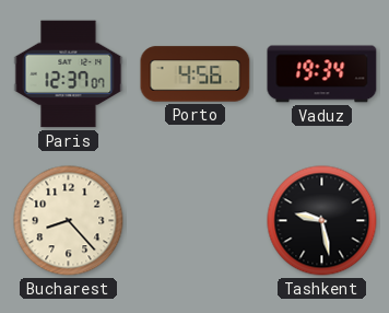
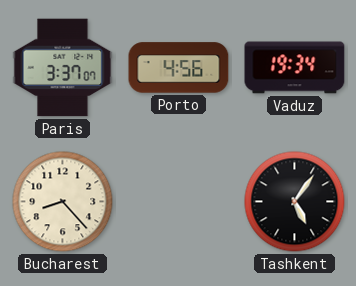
Paris: 12:37 -> 3:37
Tashkent: 9:28 -> 5:06
